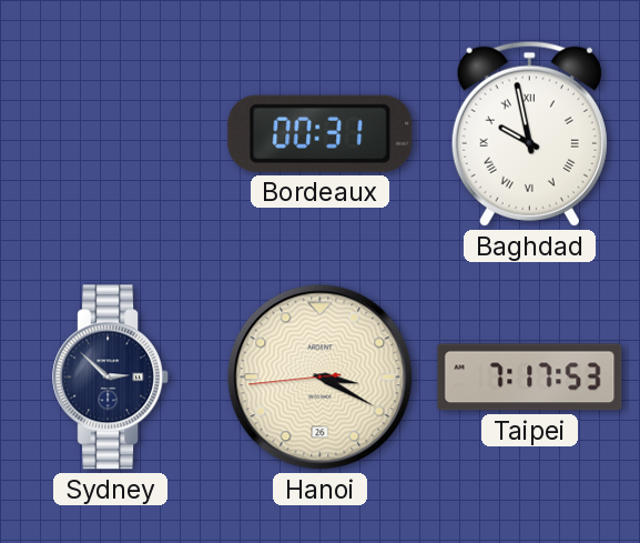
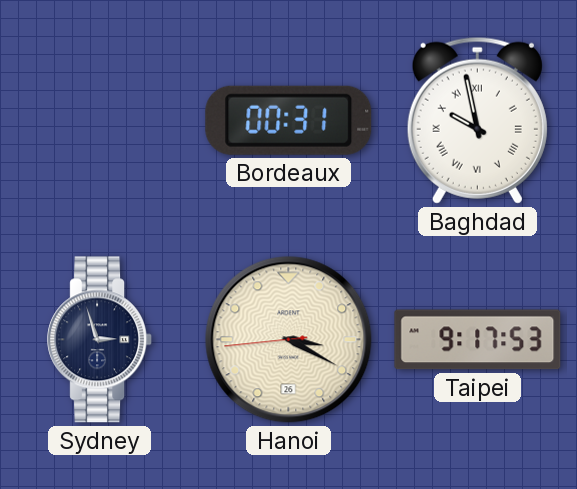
Sydney: 2:52 -> 2:57
Taipei: 7:17 -> 9:17
